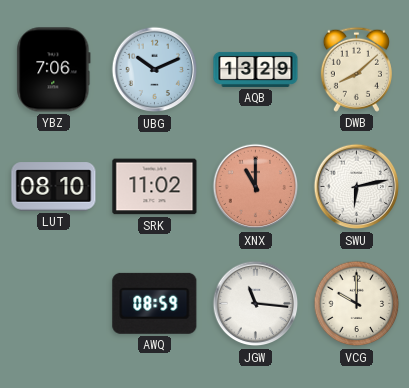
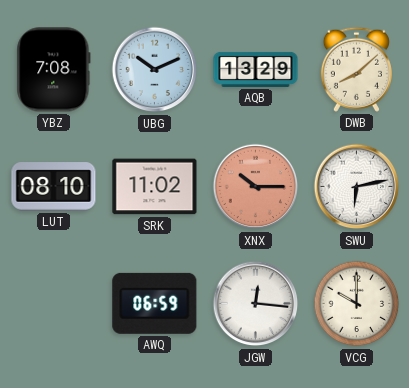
YBZ: 7:06 -> 7:08
XNX: 11:00 -> 10:15
AWQ: 08:59 -> 06:59
JGW: 11:16 -> 12:16
